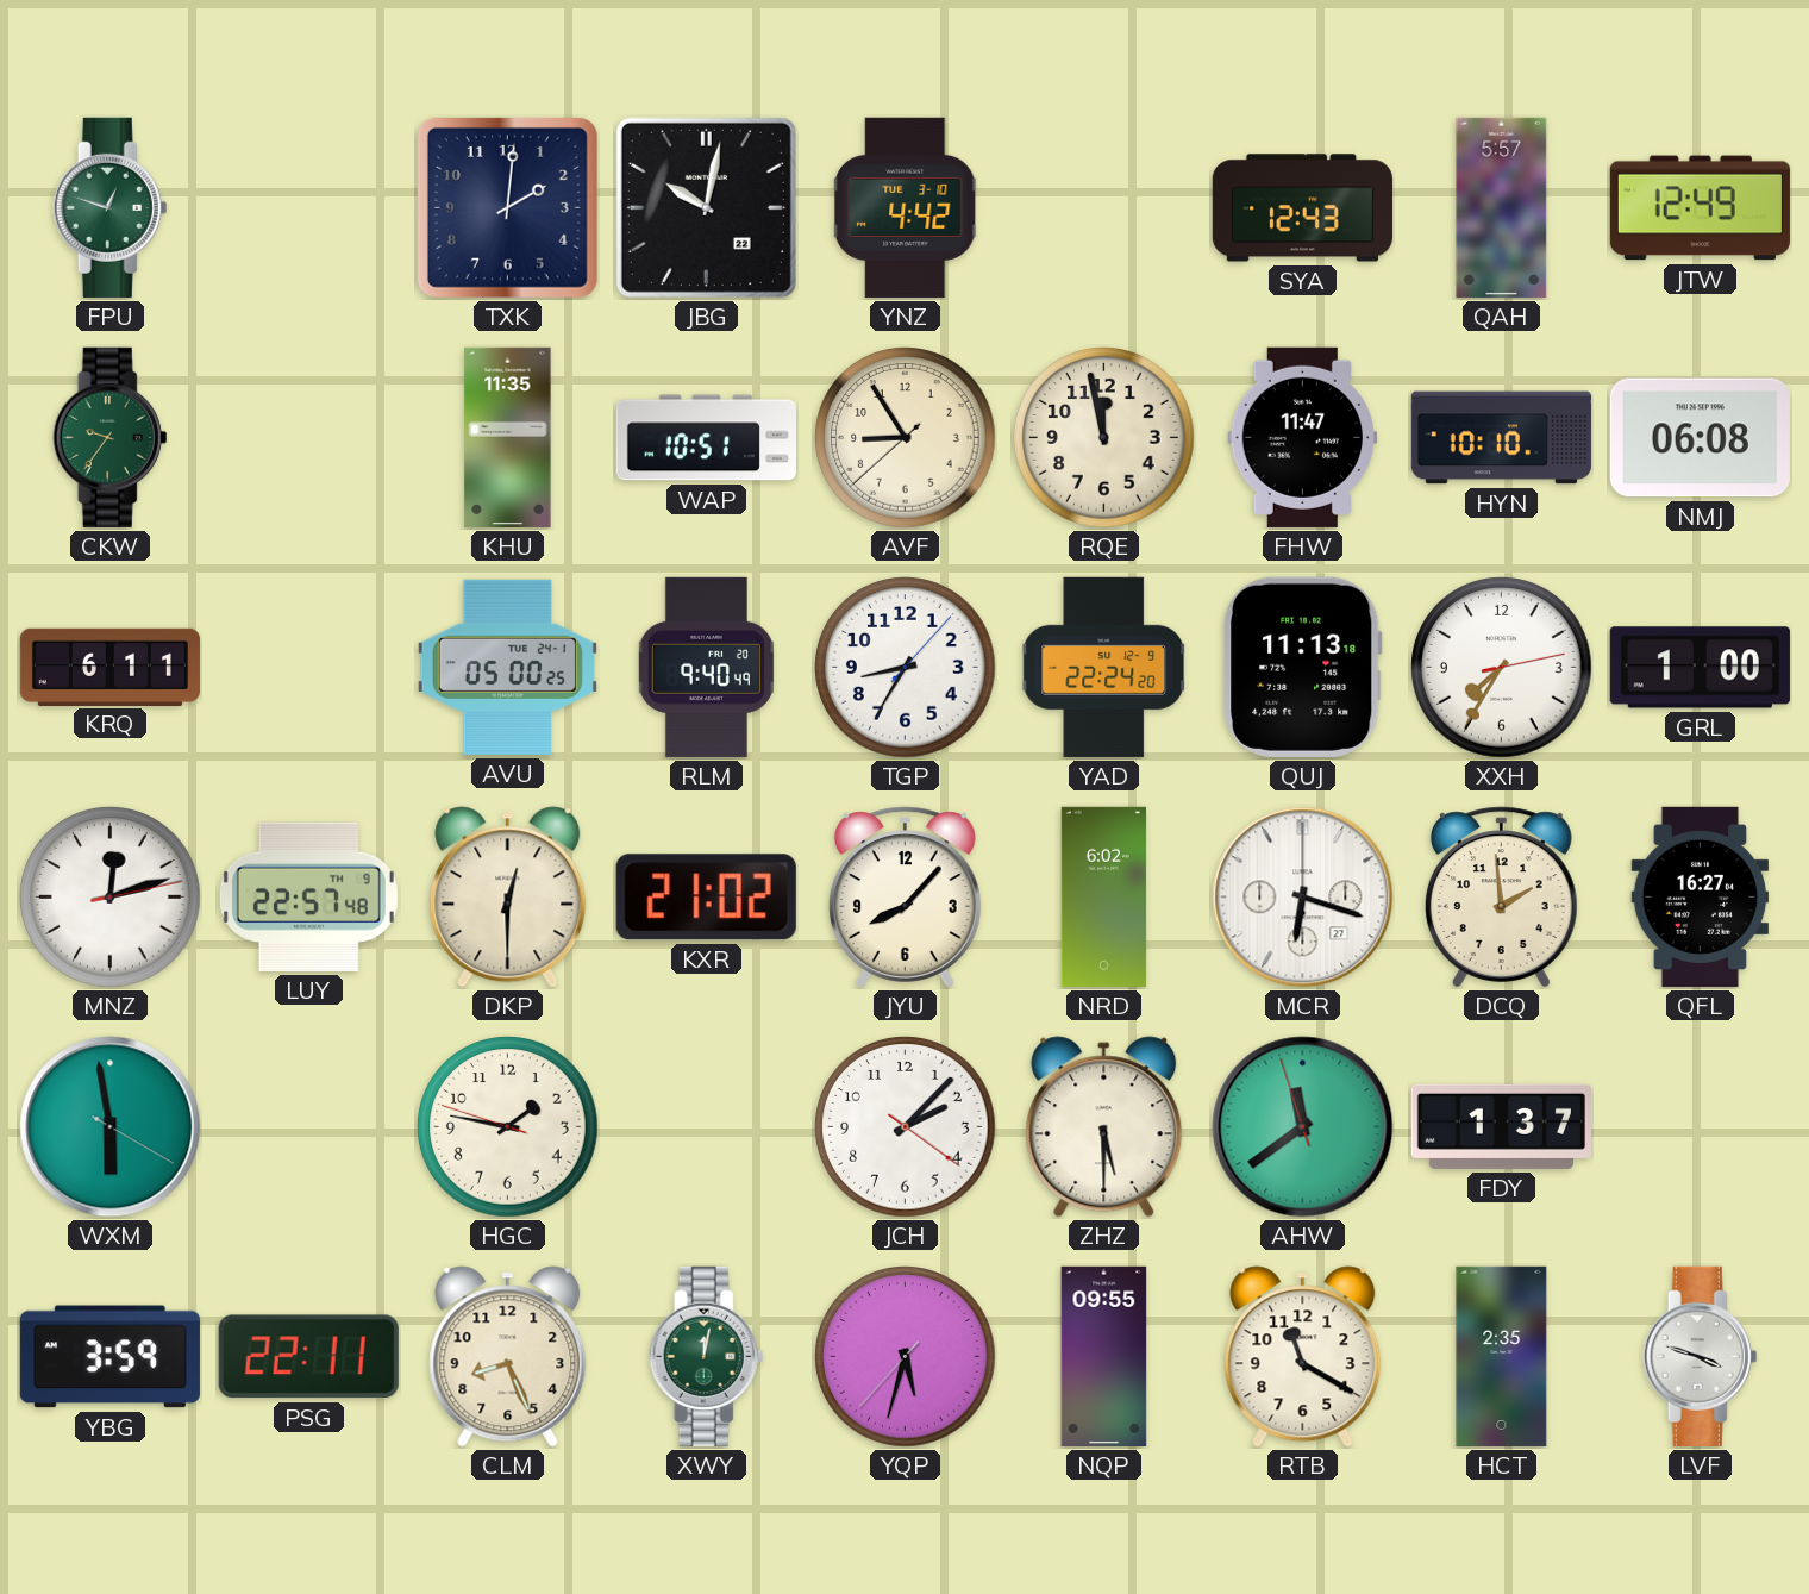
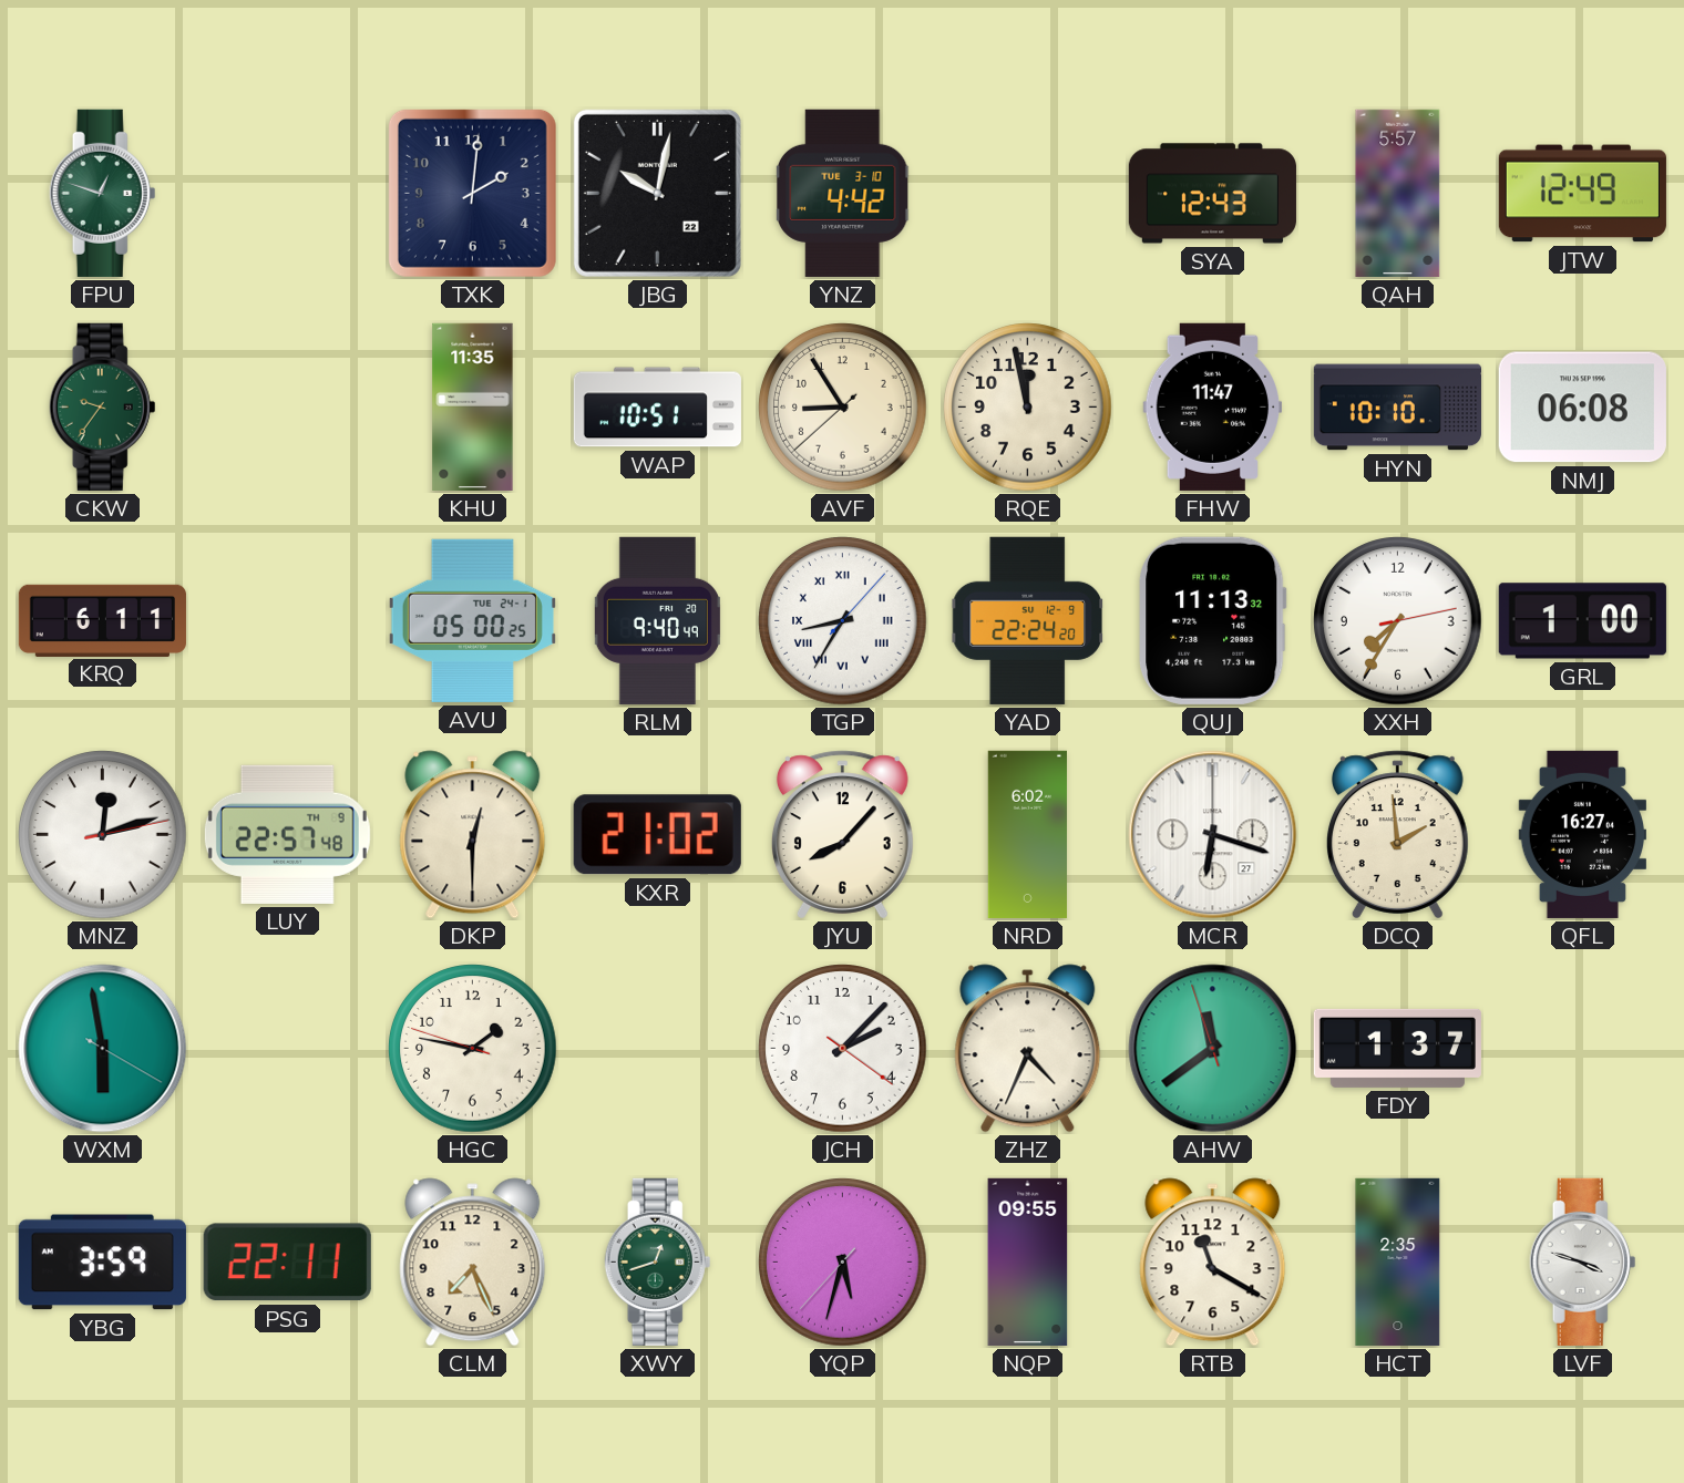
TGP numerals: Arabic -> Roman
QUJ: 11:13:18 -> 11:13:32
ZHZ: 5:30 -> 4:34
CLM: 8:26 -> 7:26
XWY: 12:02 -> 12:42
